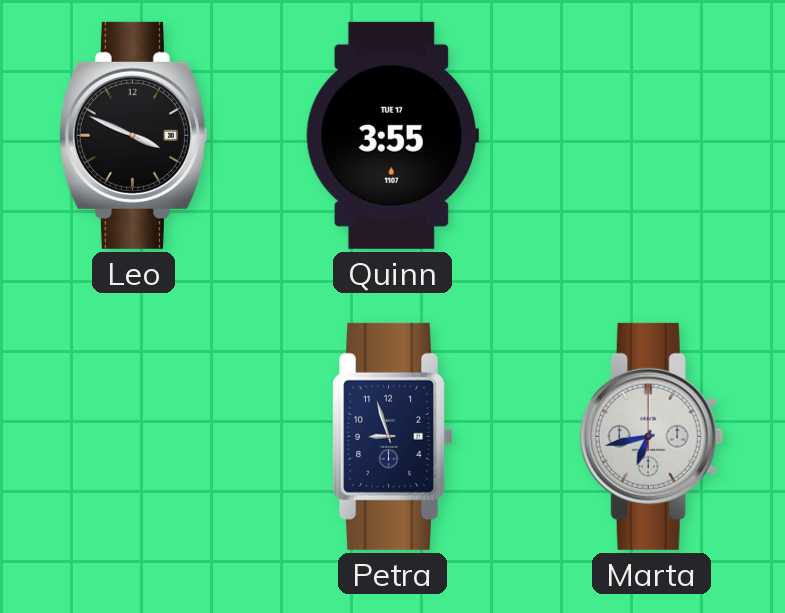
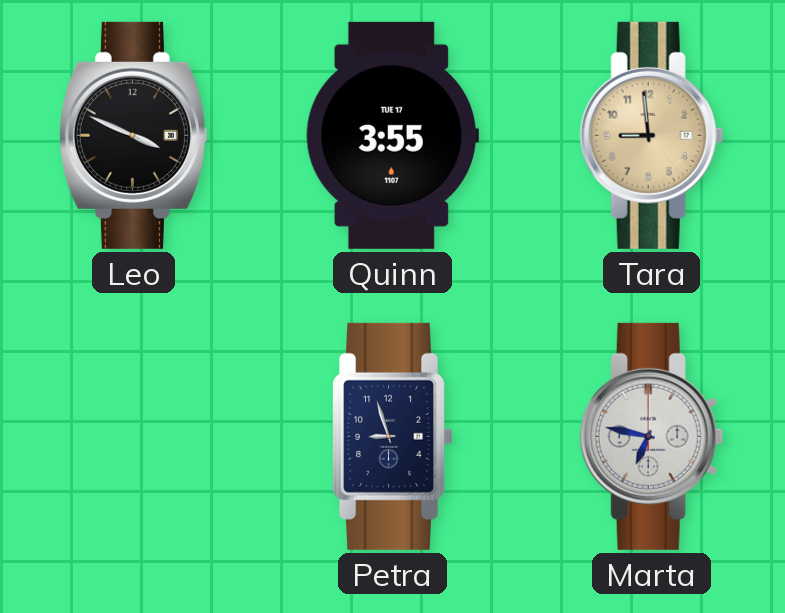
Tara: none -> 8:59
Marta: 6:43 -> 6:47
